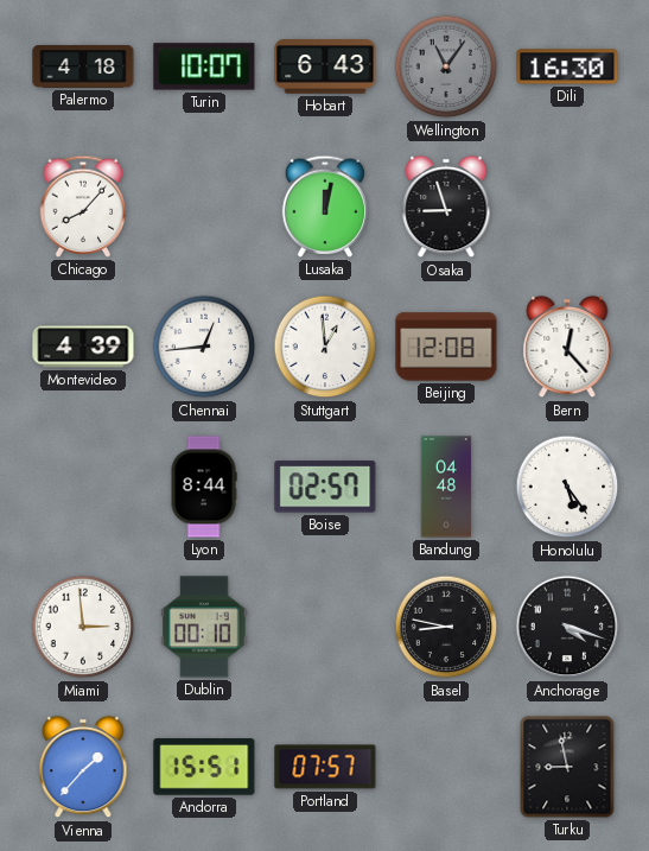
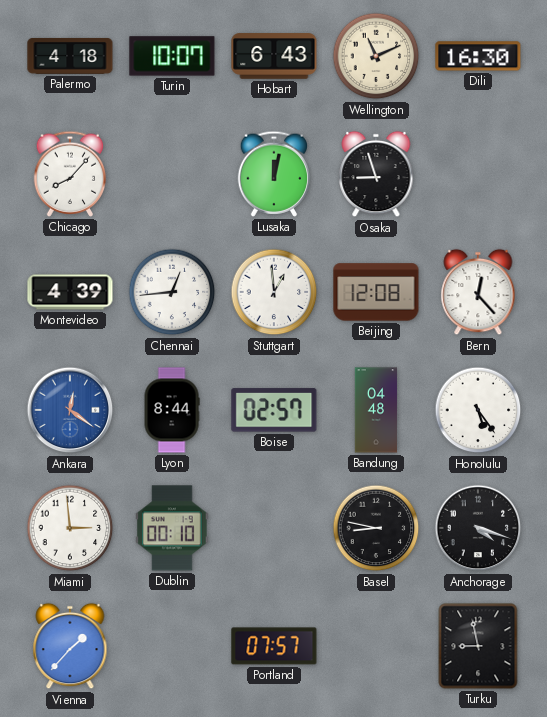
Wellington: 11:06 -> 11:11
Wellington dial: grey -> cream
Ankara: none -> 12:21
Andorra: 15:51 -> none
